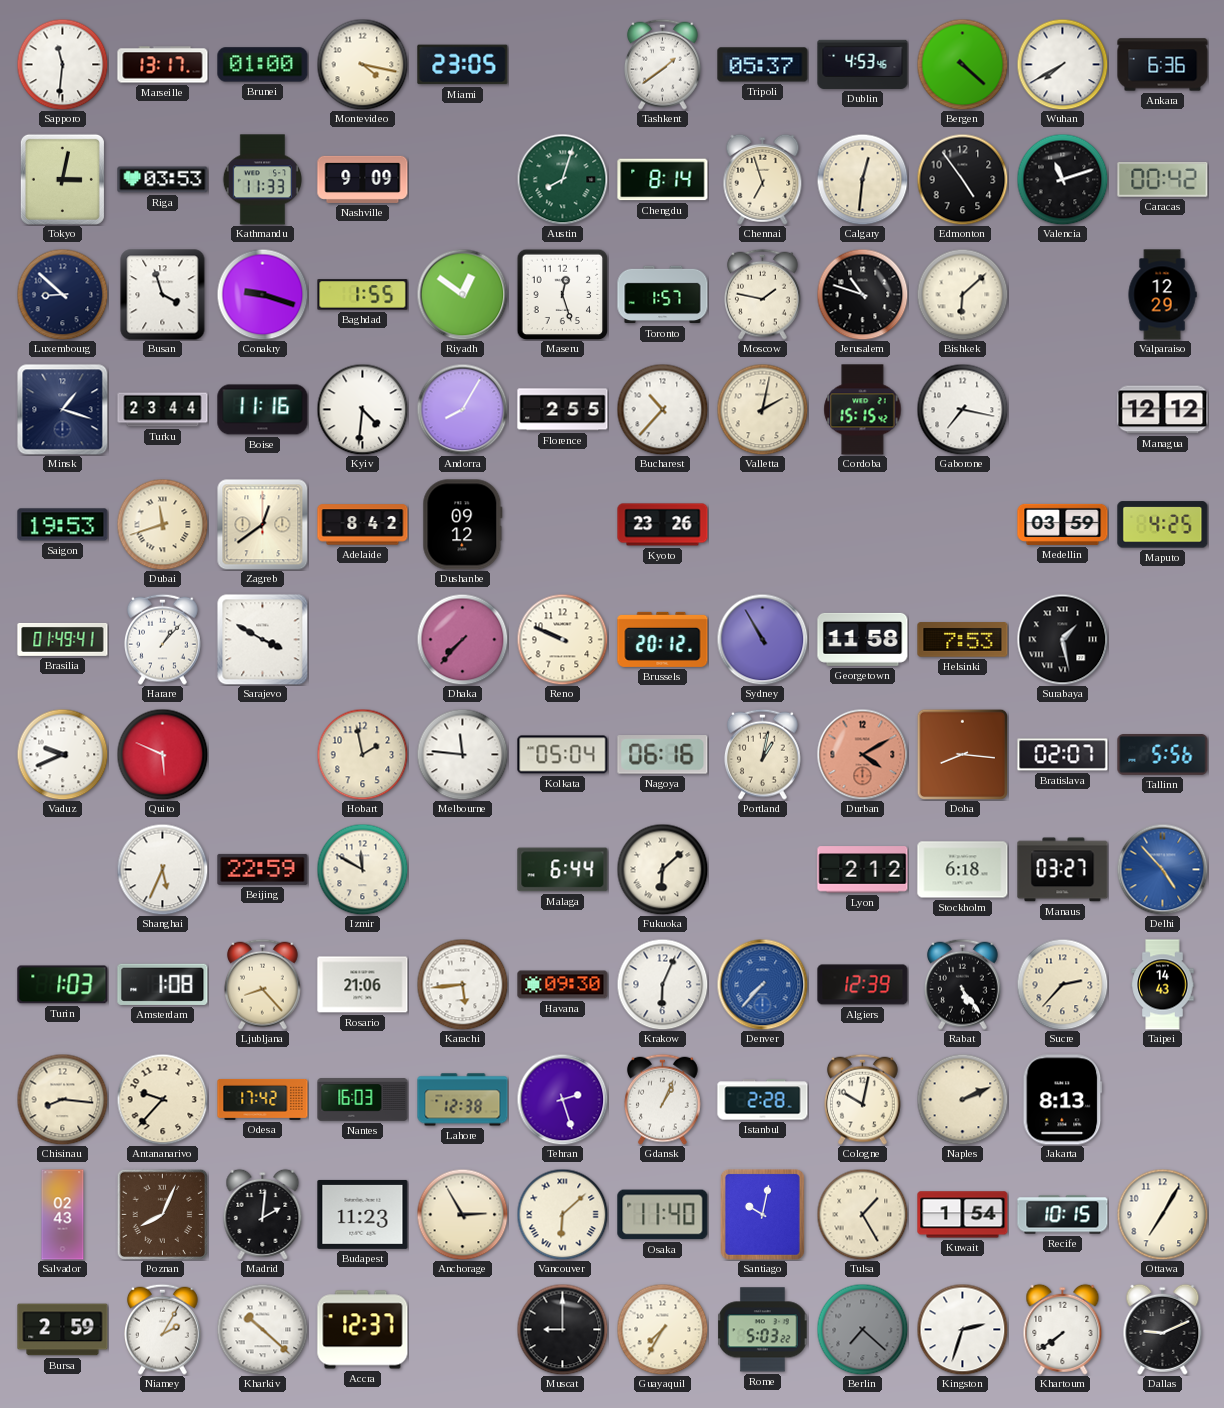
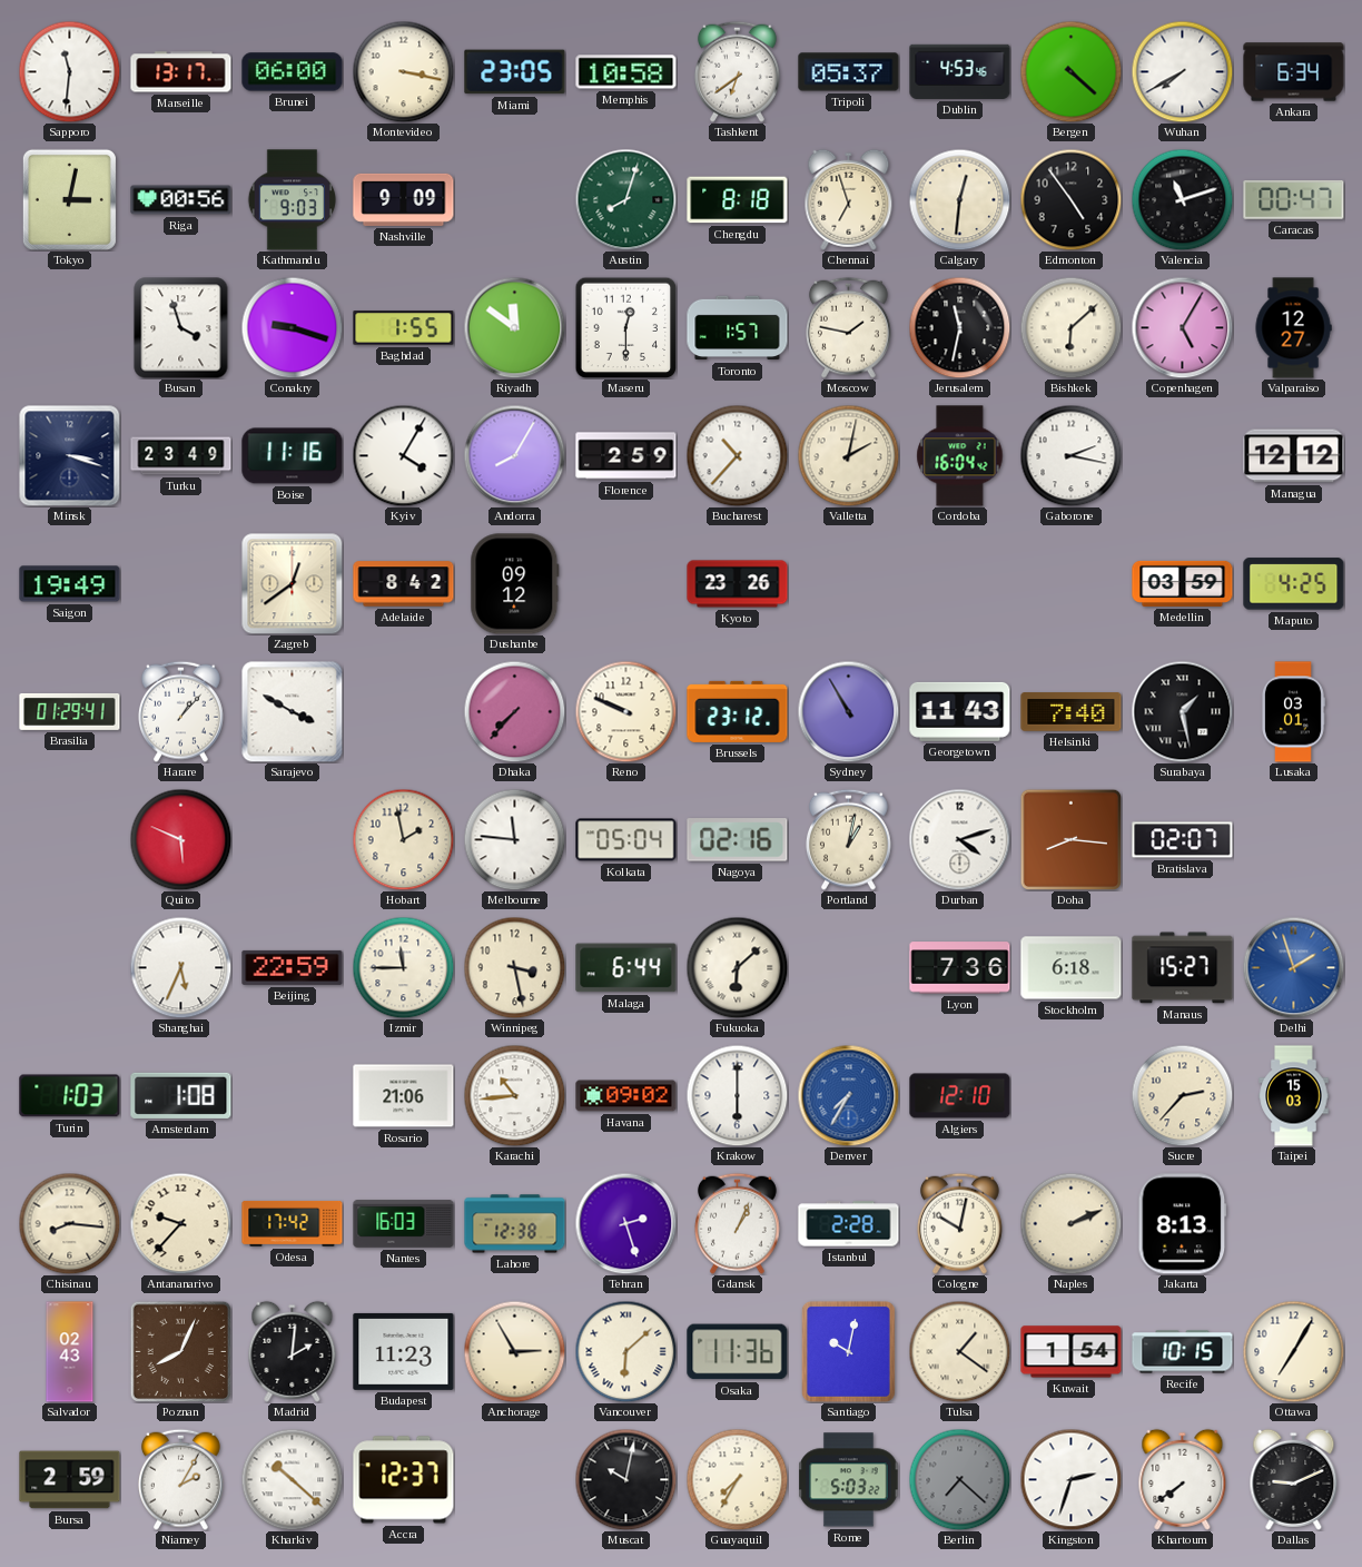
Brunei: 01:00 -> 06:00
Montevideo: 4:17 -> 3:17
Memphis: none -> 10:58
Tashkent: 1:39 -> 6:39
Ankara: 6:36 -> 6:34
Riga: 03:53 -> 00:56
Kathmandu: 11:33 -> 9:03
Chengdu: 8:14 -> 8:18
Caracas: 00:42 -> 00:47
Luxembourg: 8:52 -> none
Riyadh: 12:51 -> 11:51
Maseru: 12:27 -> 12:30
Jerusalem: 10:48 -> 11:32
Copenhagen: none -> 5:05
Valparaiso: 12:29 -> 12:27
Minsk: 1:18 -> 3:18
Turku: 23:44 -> 23:49
Kyiv: 4:31 -> 4:05
Florence: 2:55 -> 2:59
Cordoba: 15:15 -> 16:04
Gaborone: 7:17 -> 2:17
Saigon: 19:53 -> 19:49
Dubai: 11:42 -> none
Brasilia: 01:49 -> 01:29
Brussels: 20:12 -> 23:12
Georgetown: 11:58 -> 11:43
Helsinki: 7:53 -> 7:40
Lusaka: none -> 03:01
Vaduz: 9:41 -> none
Nagoya: 06:16 -> 02:16
Durban: 4:10 -> 4:12
Durban dial: salmon -> white
Tallinn: 5:56 -> none
Izmir: 11:50 -> 11:45
Winnipeg: none -> 3:28
Lyon: 2:12 -> 7:36
Manaus: 03:27 -> 15:27
Delhi: 4:53 -> 1:57
Ljubljana: 8:23 -> none
Karachi: 5:44 -> 10:44
Havana: 09:30 -> 09:02
Krakow: 6:04 -> 6:00
Denver: 7:37 -> 7:35
Algiers: 12:39 -> 12:10
Rabat: 5:24 -> none
Taipei: 14:43 -> 15:03
Osaka: 11:40 -> 11:36
Tulsa: 1:25 -> 1:21
Muscat: 9:00 -> 10:02
